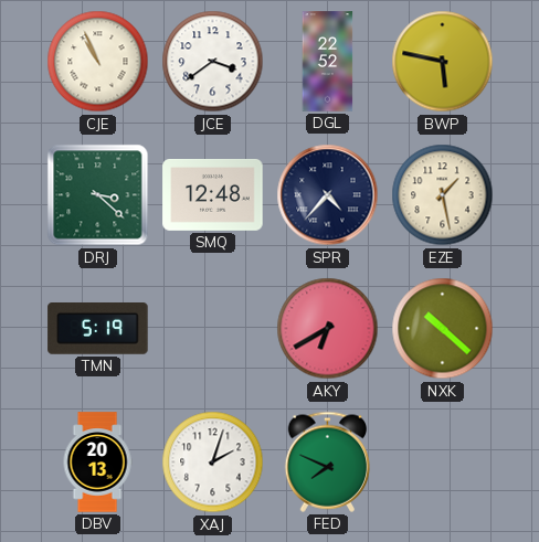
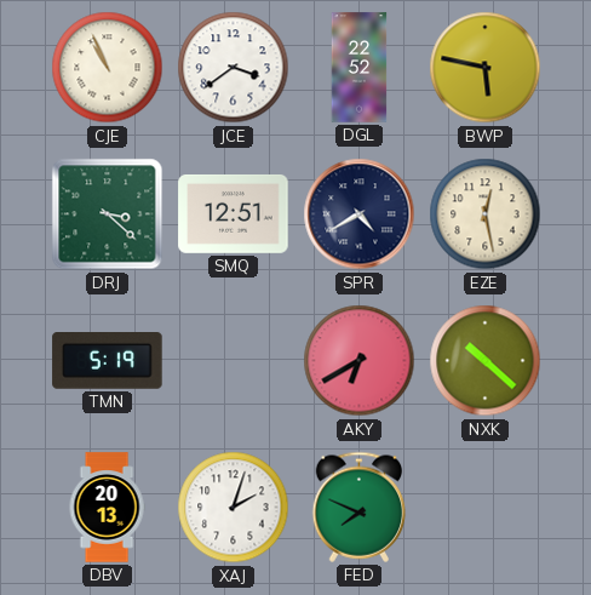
SMQ: 12:48 -> 12:51
SPR: 4:37 -> 4:40
EZE: 1:28 -> 12:28
